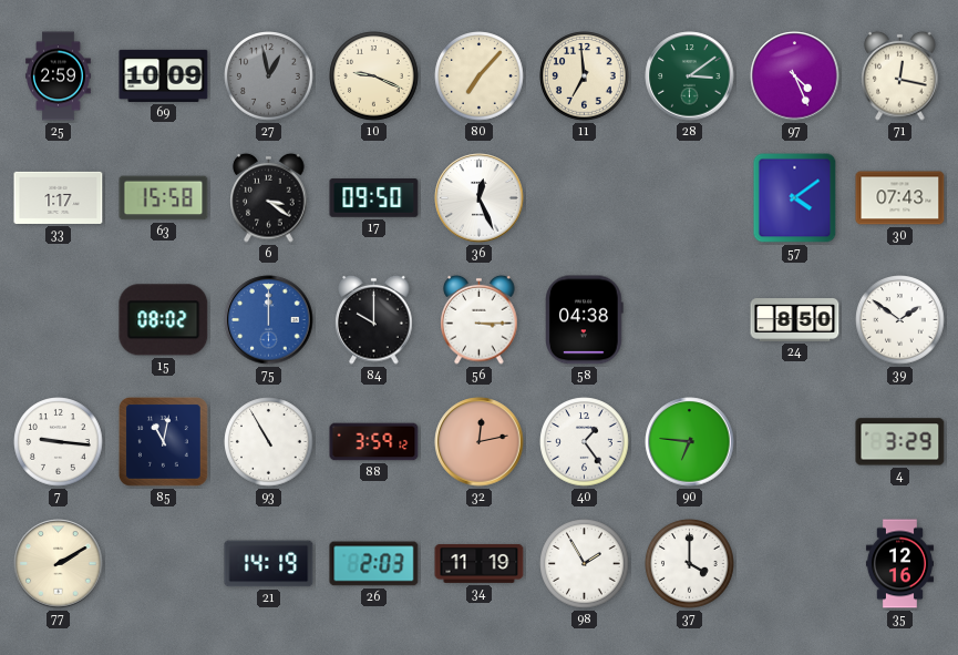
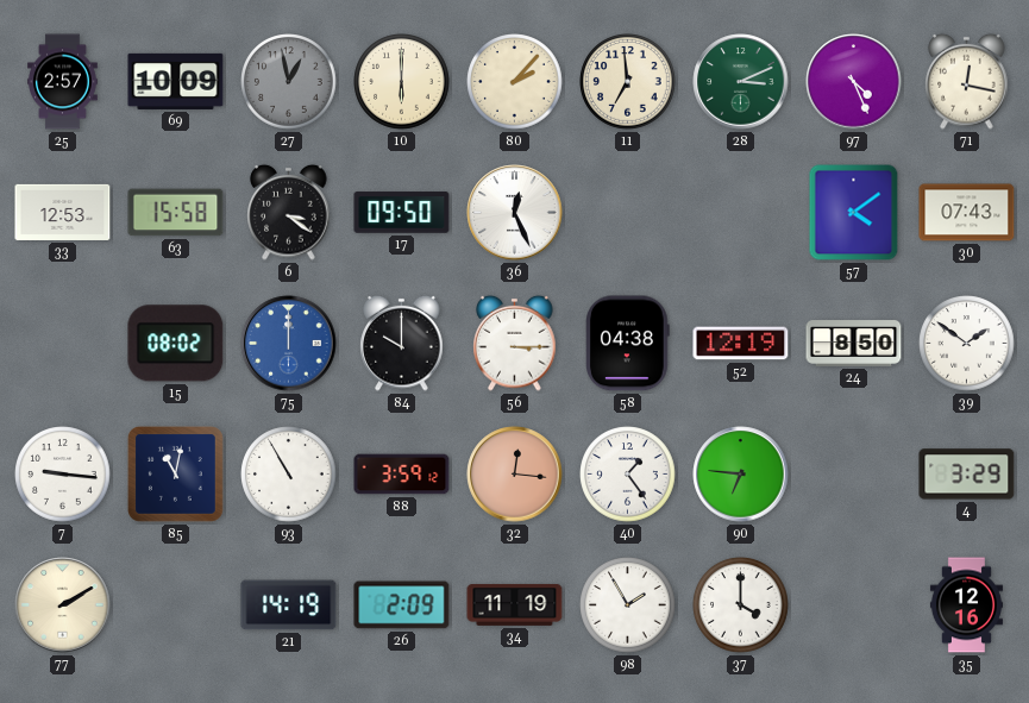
25: 2:59 -> 2:57
10: 9:19 -> 6:00
80: 7:07 -> 2:07
28: 3:09 -> 3:11
33: 1:17 -> 12:53
52: none -> 12:19
32: 12:13 -> 12:16
26: 2:03 -> 2:09
